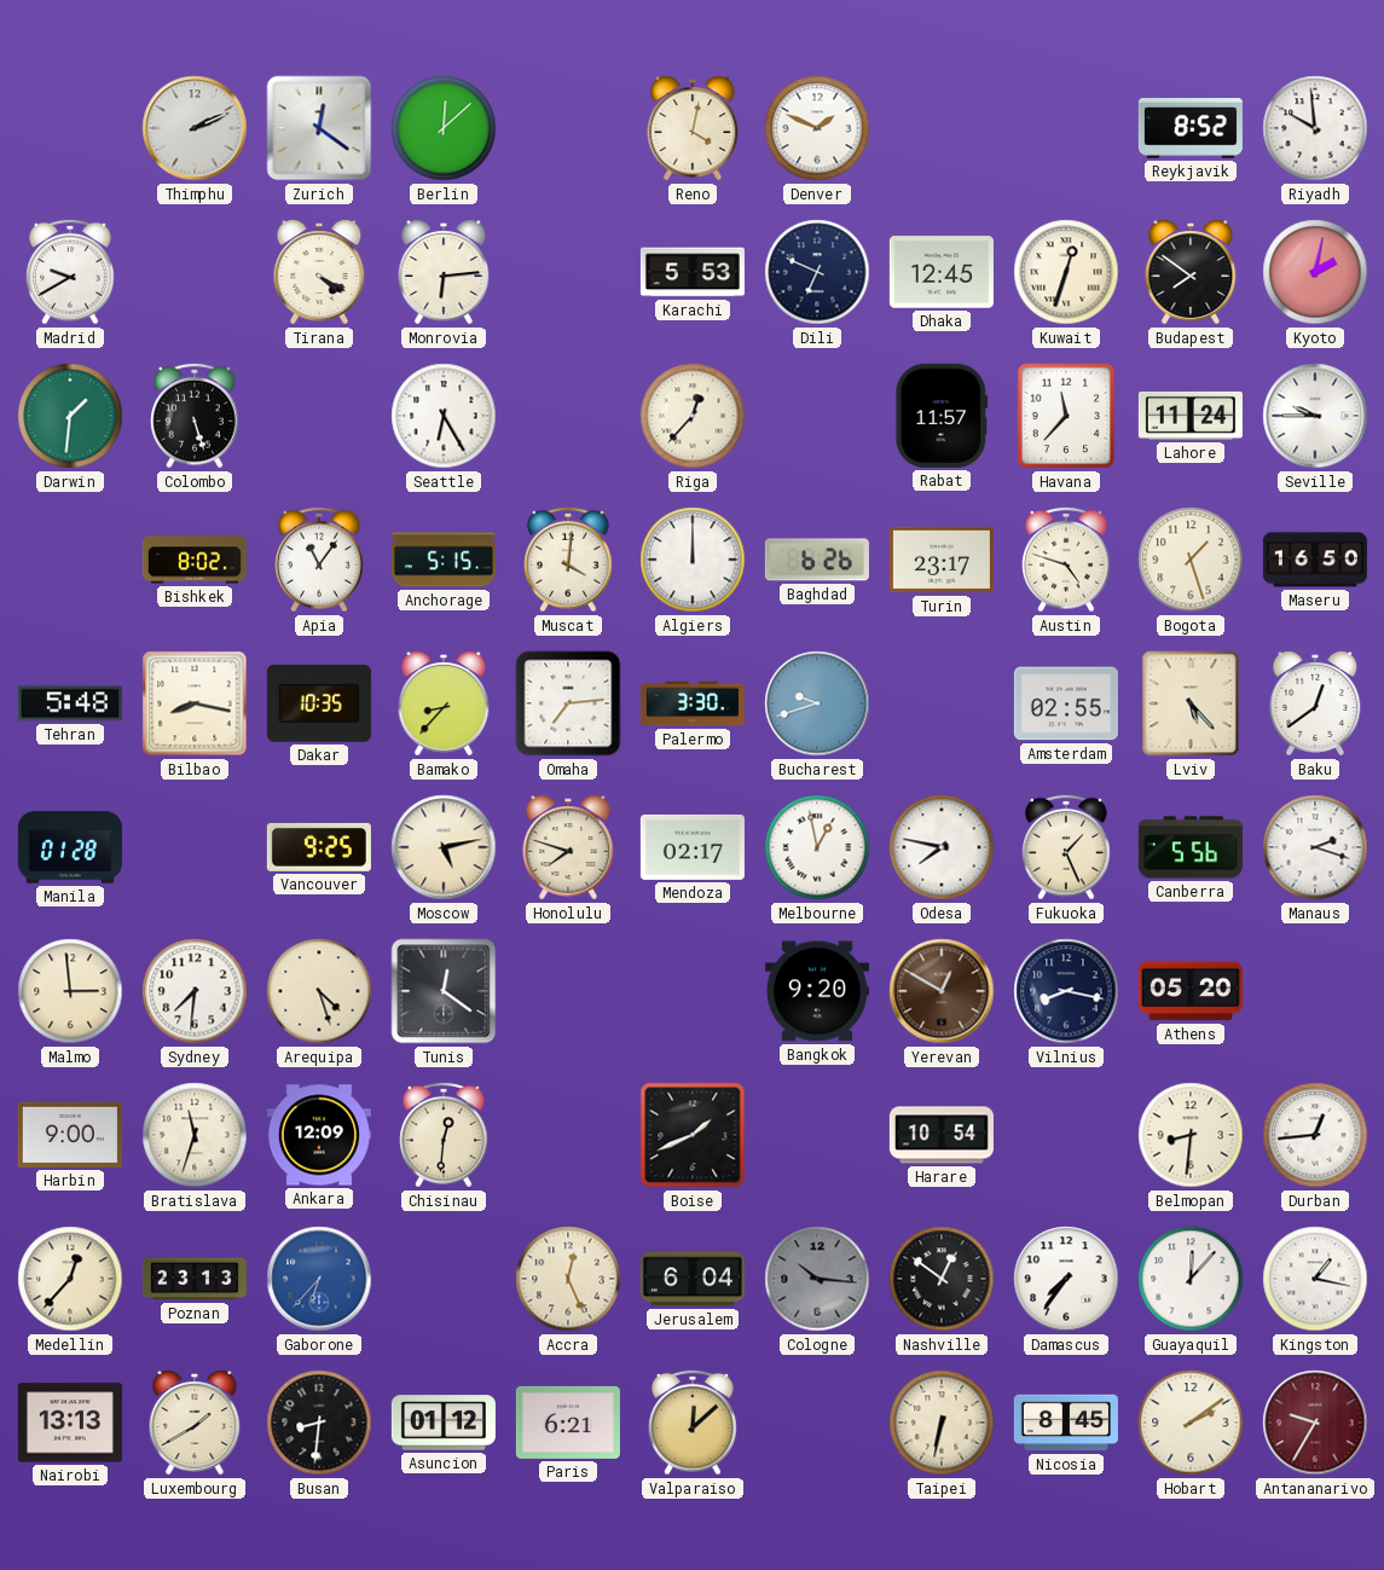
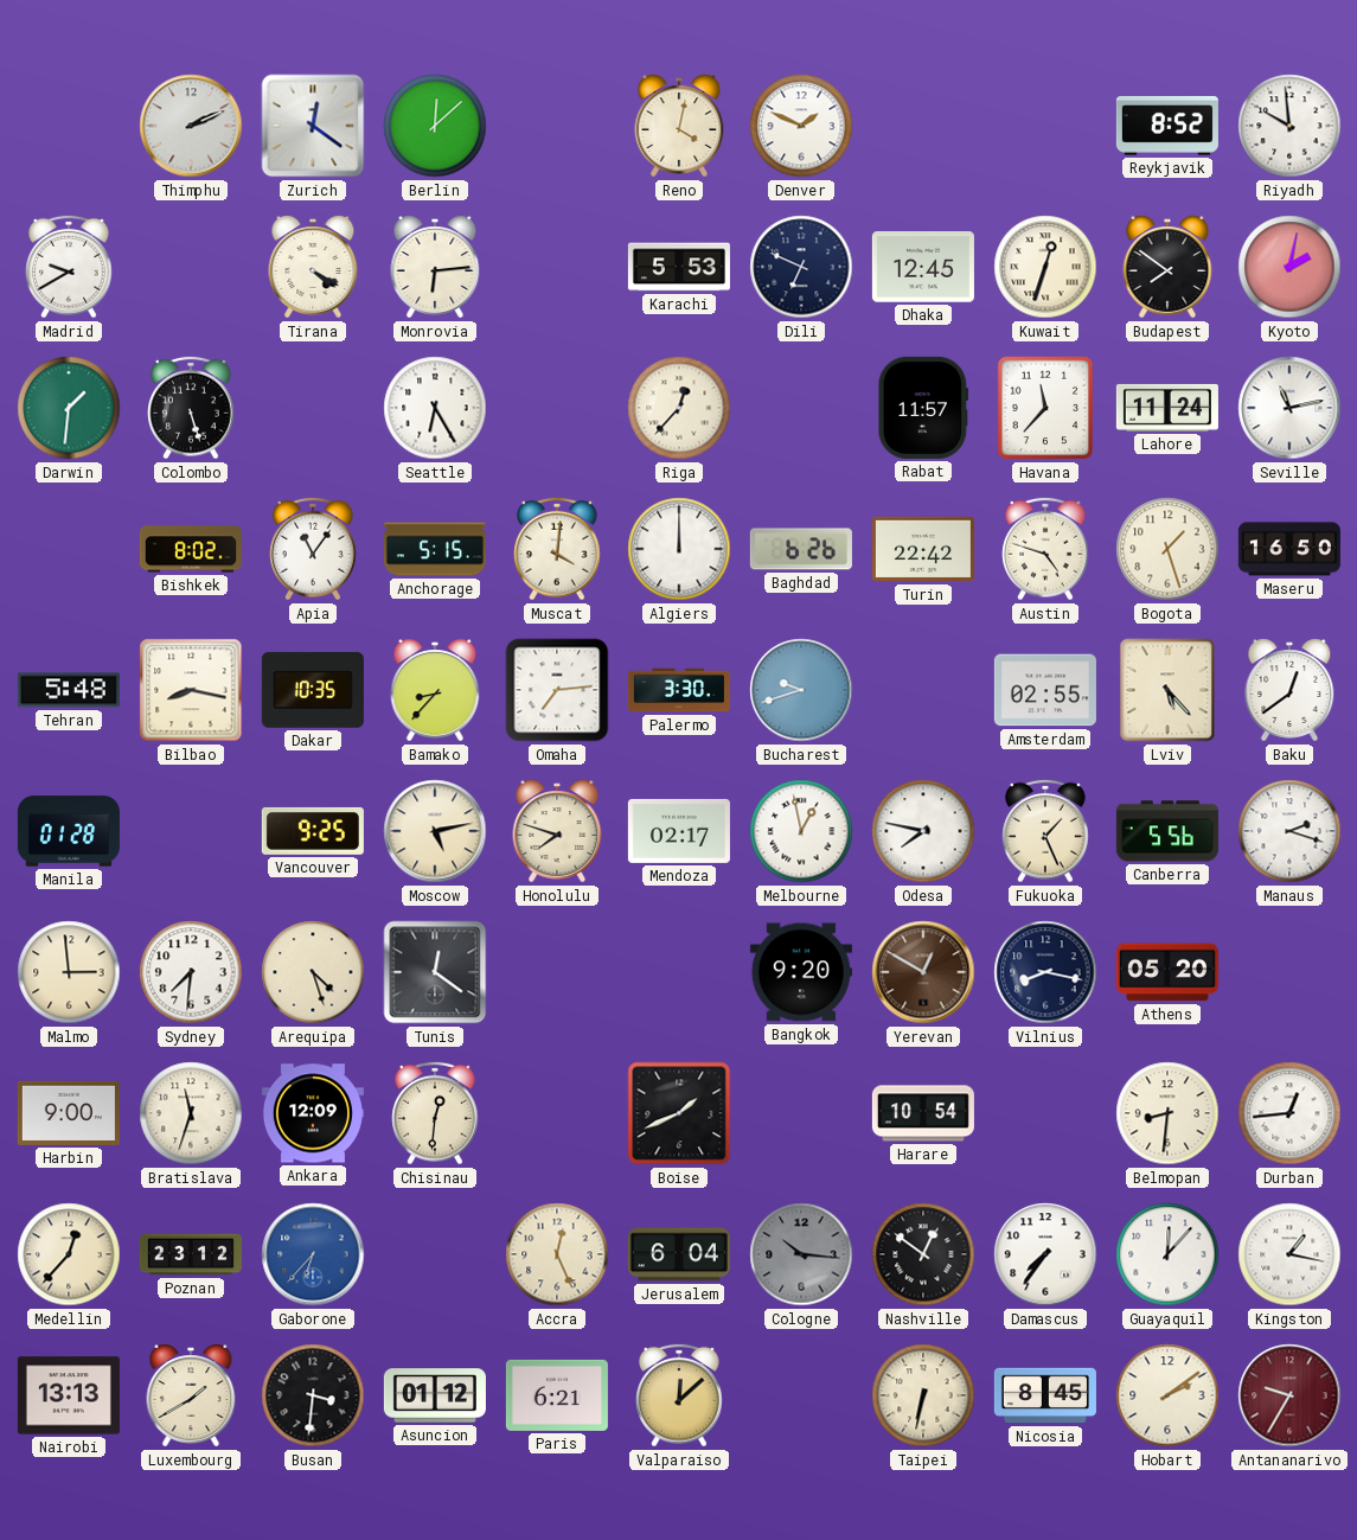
Seville: 9:45 -> 11:13
Turin: 23:17 -> 22:42
Poznan: 23:13 -> 23:12
Busan: 8:31 -> 3:31
